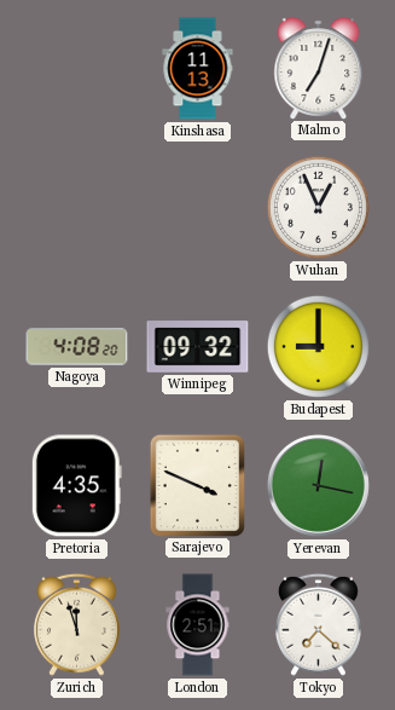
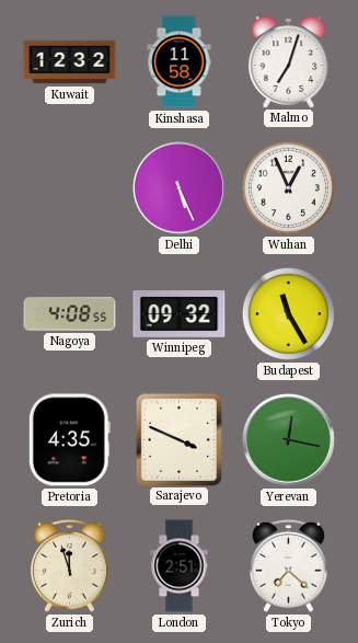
Kuwait: none -> 12:32
Kinshasa: 11:13 -> 11:58
Delhi: none -> 5:26
Nagoya: 4:08:20 -> 4:08:55
Budapest: 9:00 -> 11:25
